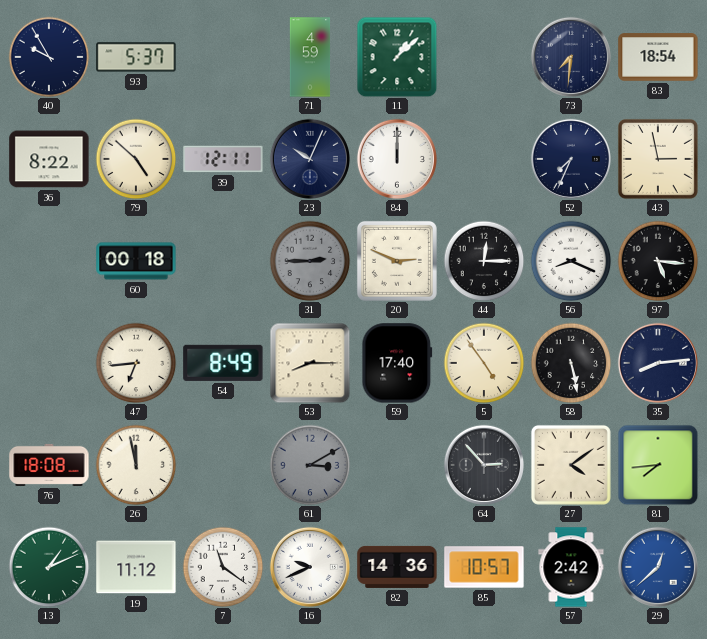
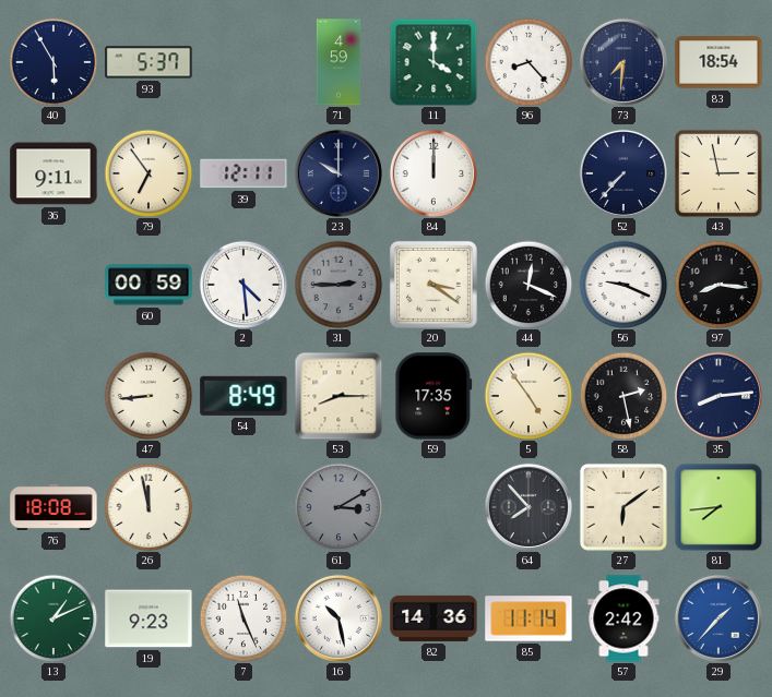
40: 9:55 -> 5:55
11: 1:08 -> 4:00
96: none -> 8:23
36: 8:22 -> 9:11
79: 4:52 -> 6:54
23: 10:04 -> 10:00
52: 7:34 -> 7:37
60: 00:18 -> 00:59
2: none -> 4:29
20: 2:49 -> 3:21
44: 12:15 -> 12:19
56: 8:19 -> 9:19
97: 5:16 -> 8:16
47: 6:44 -> 8:44
59: 17:40 -> 17:35
58: 5:28 -> 2:28
64: 2:53 -> 7:53
27: 4:09 -> 6:09
19: 11:12 -> 9:23
7: 11:21 -> 11:26
16: 9:41 -> 10:28
85: 10:57 -> 11:14
29: 12:38 -> 1:37
